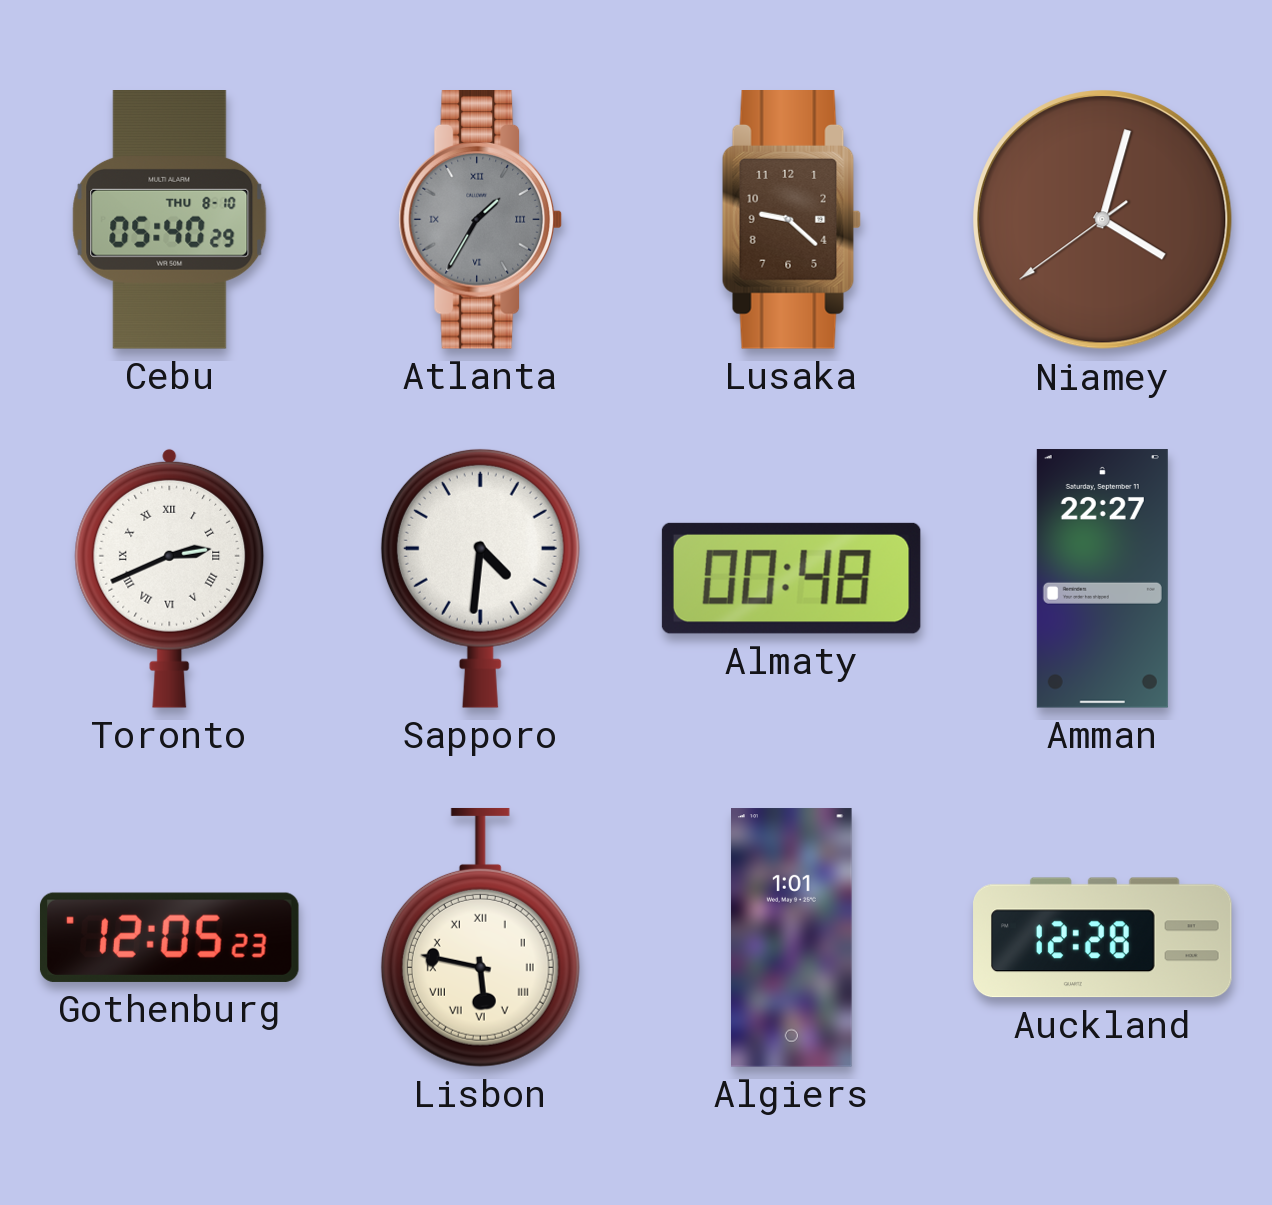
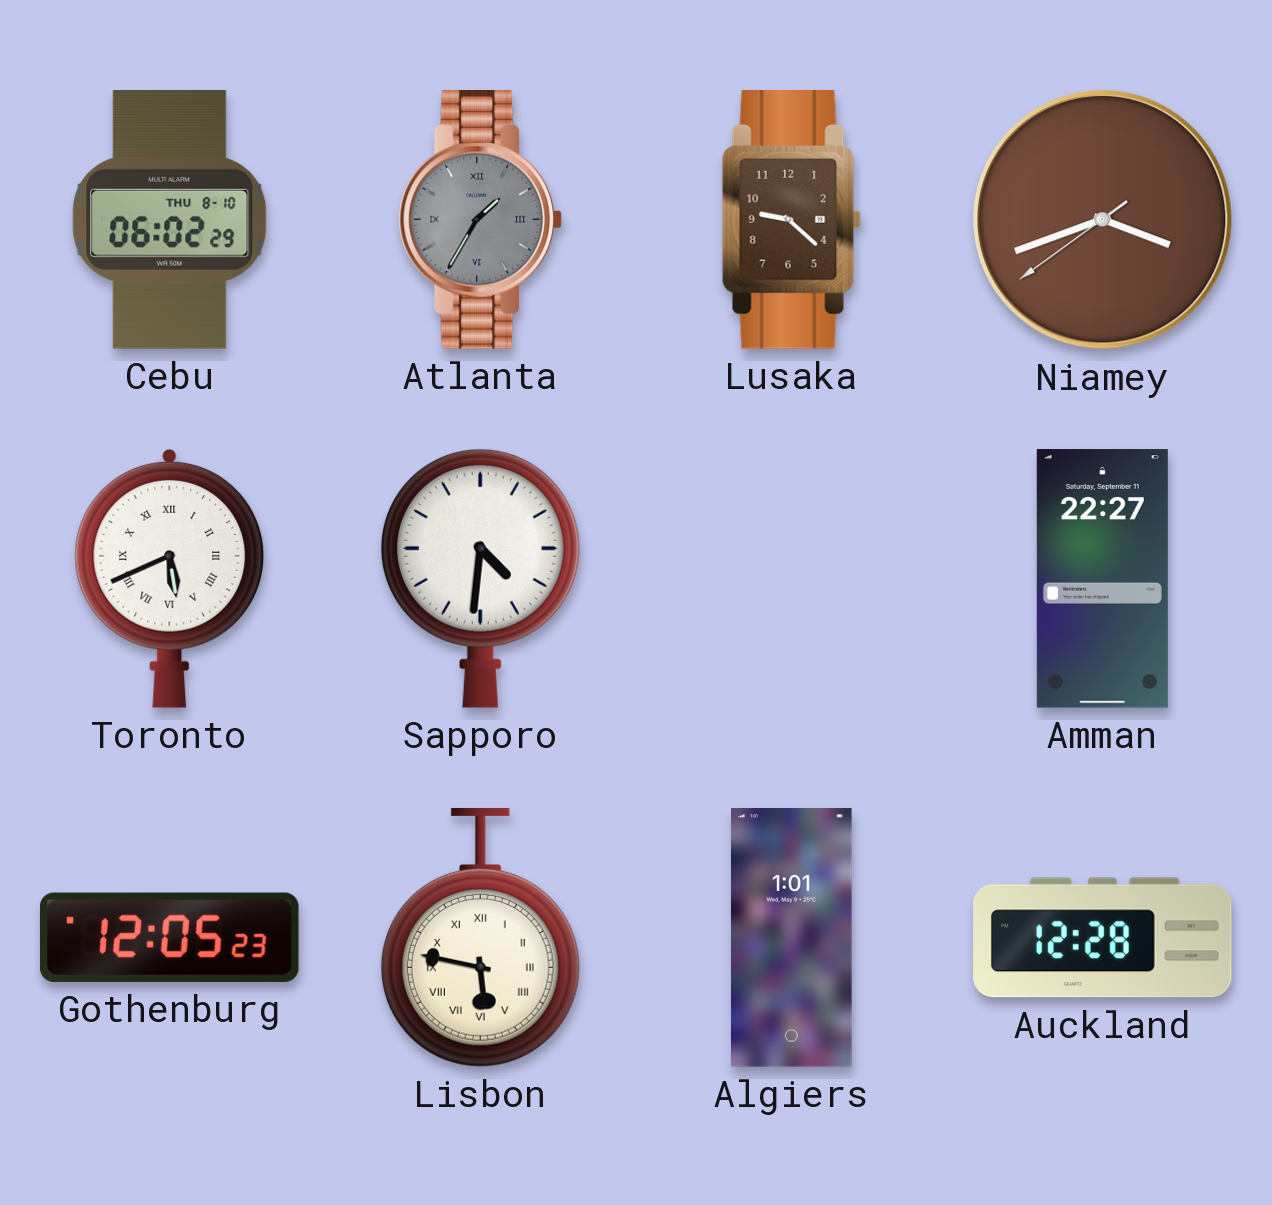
Cebu: 05:40 -> 06:02
Niamey: 4:02 -> 3:41
Toronto: 2:41 -> 5:41
Almaty: 00:48 -> none
